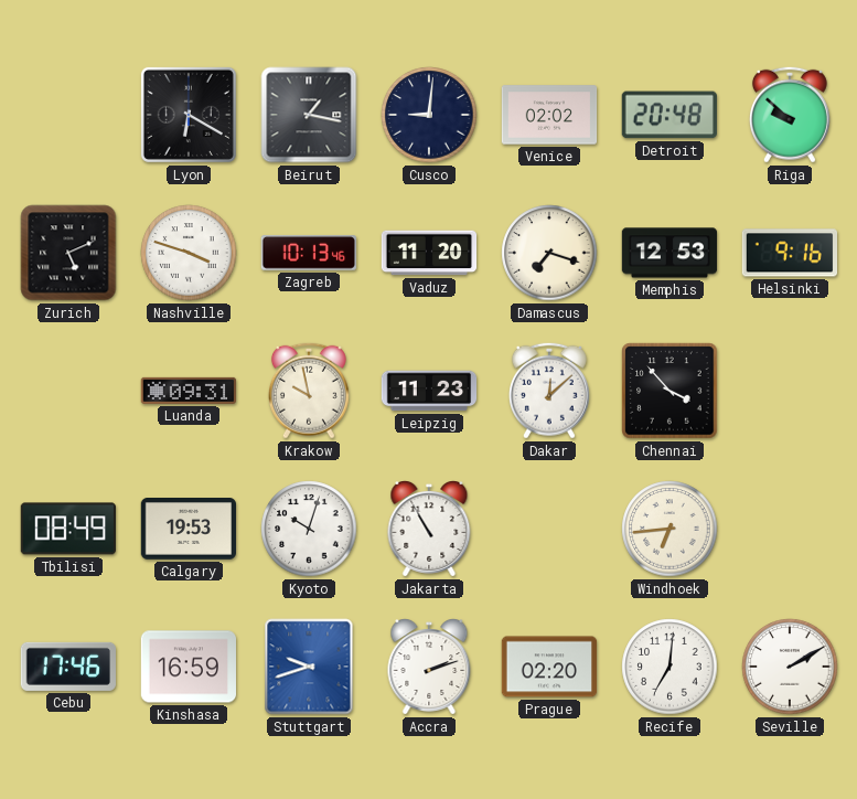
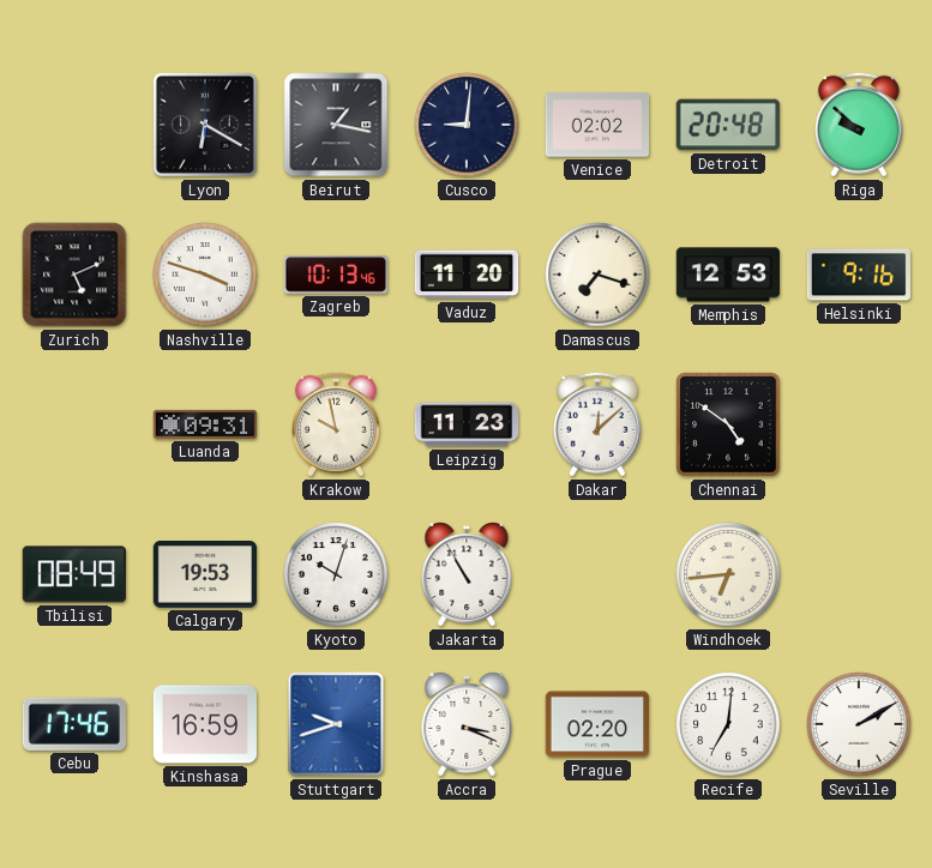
Chennai: 3:53 -> 4:51
Accra: 2:12 -> 3:19
